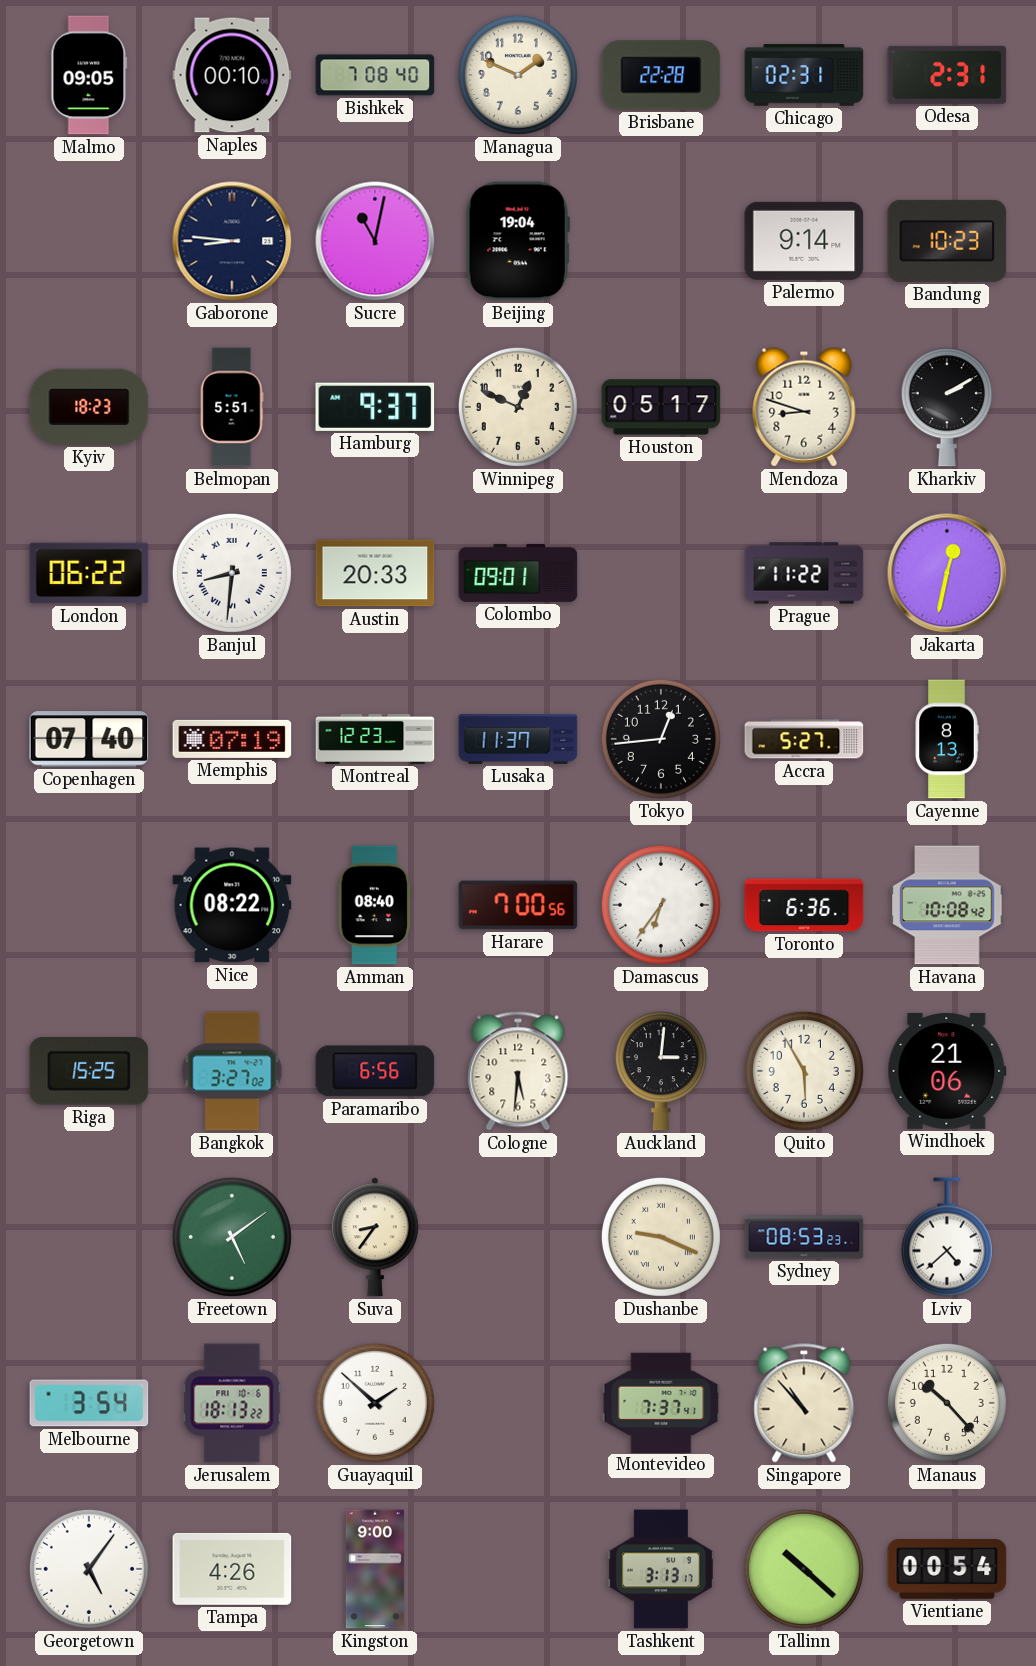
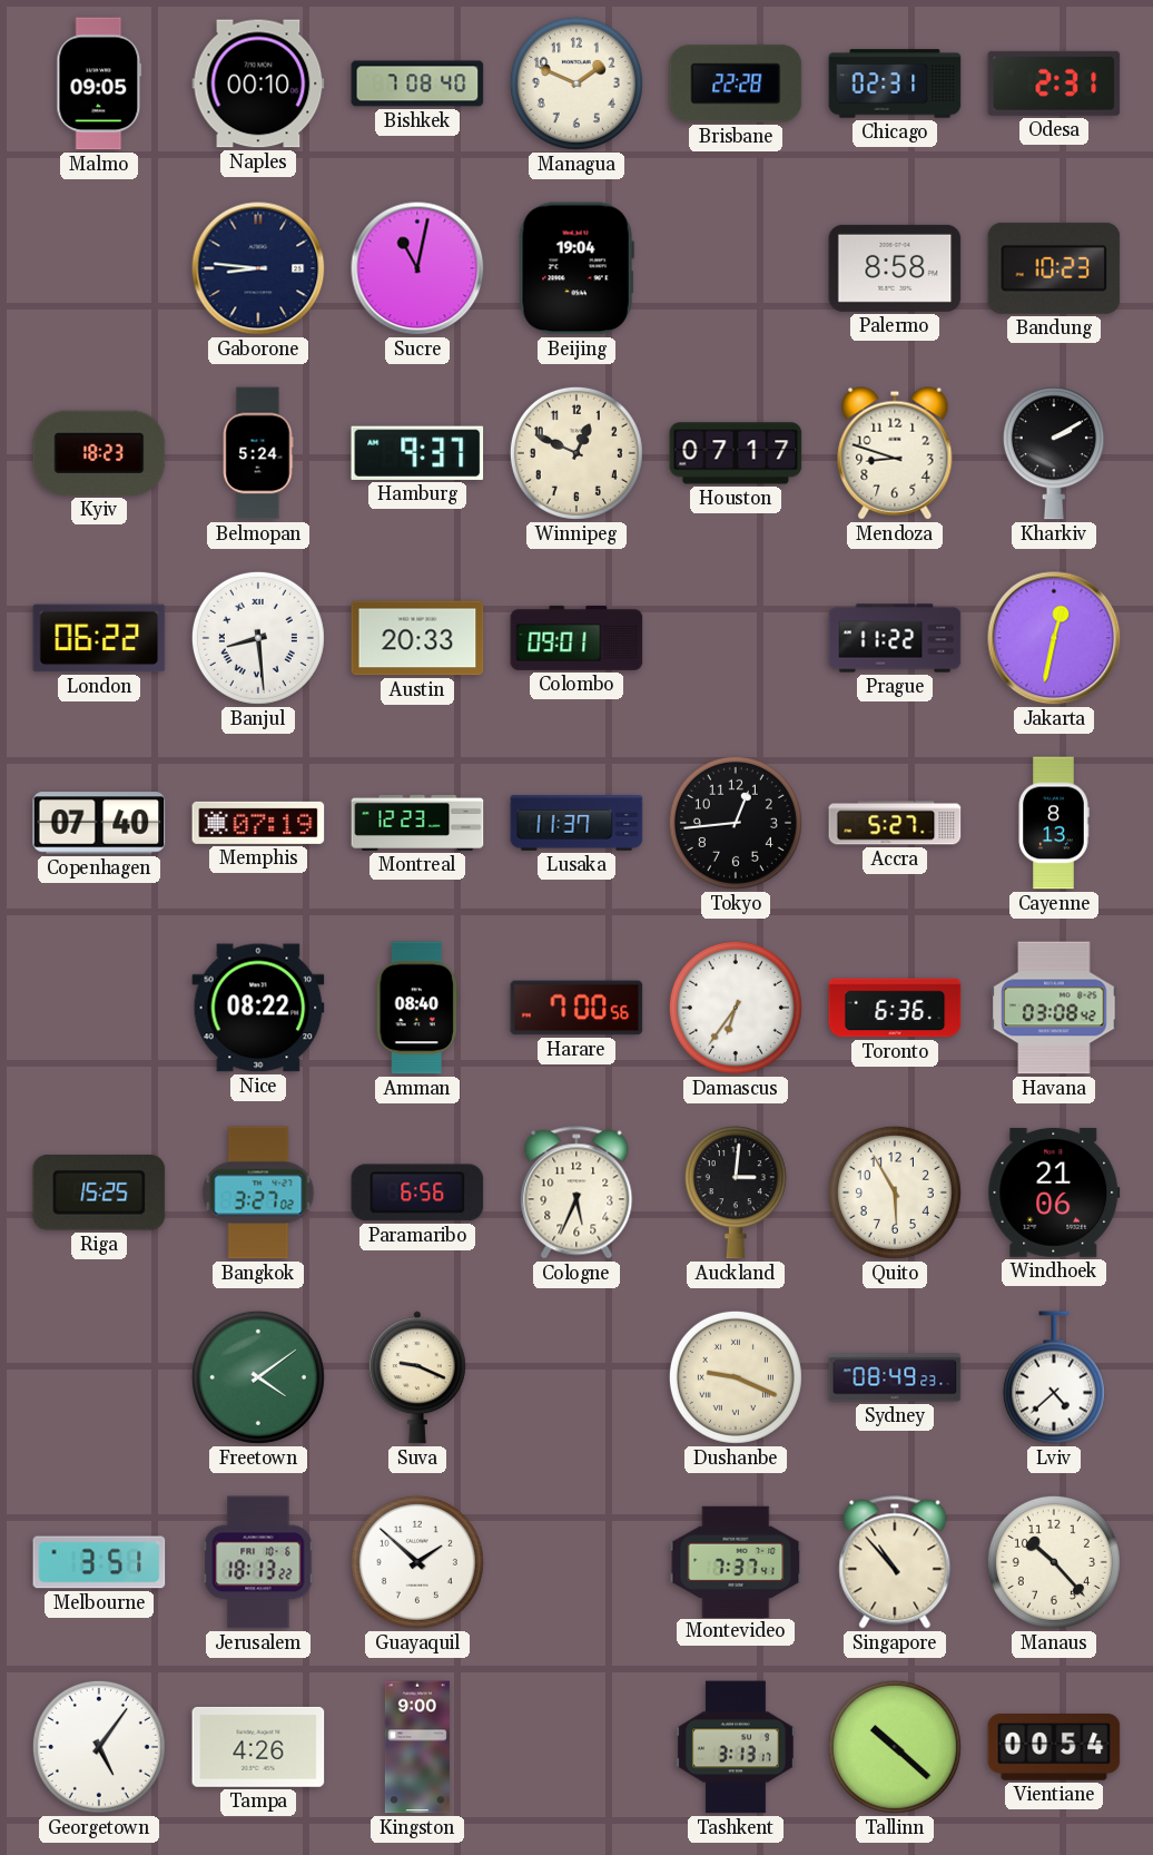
Palermo: 9:14 -> 8:58
Belmopan: 5:51 -> 5:24
Houston: 05:17 -> 07:17
Banjul: 8:31 -> 8:29
Havana: 10:08 -> 03:08
Cologne: 5:31 -> 5:34
Freetown: 5:09 -> 4:09
Suva: 8:36 -> 9:19
Sydney: 08:53 -> 08:49
Melbourne: 3:54 -> 3:51
